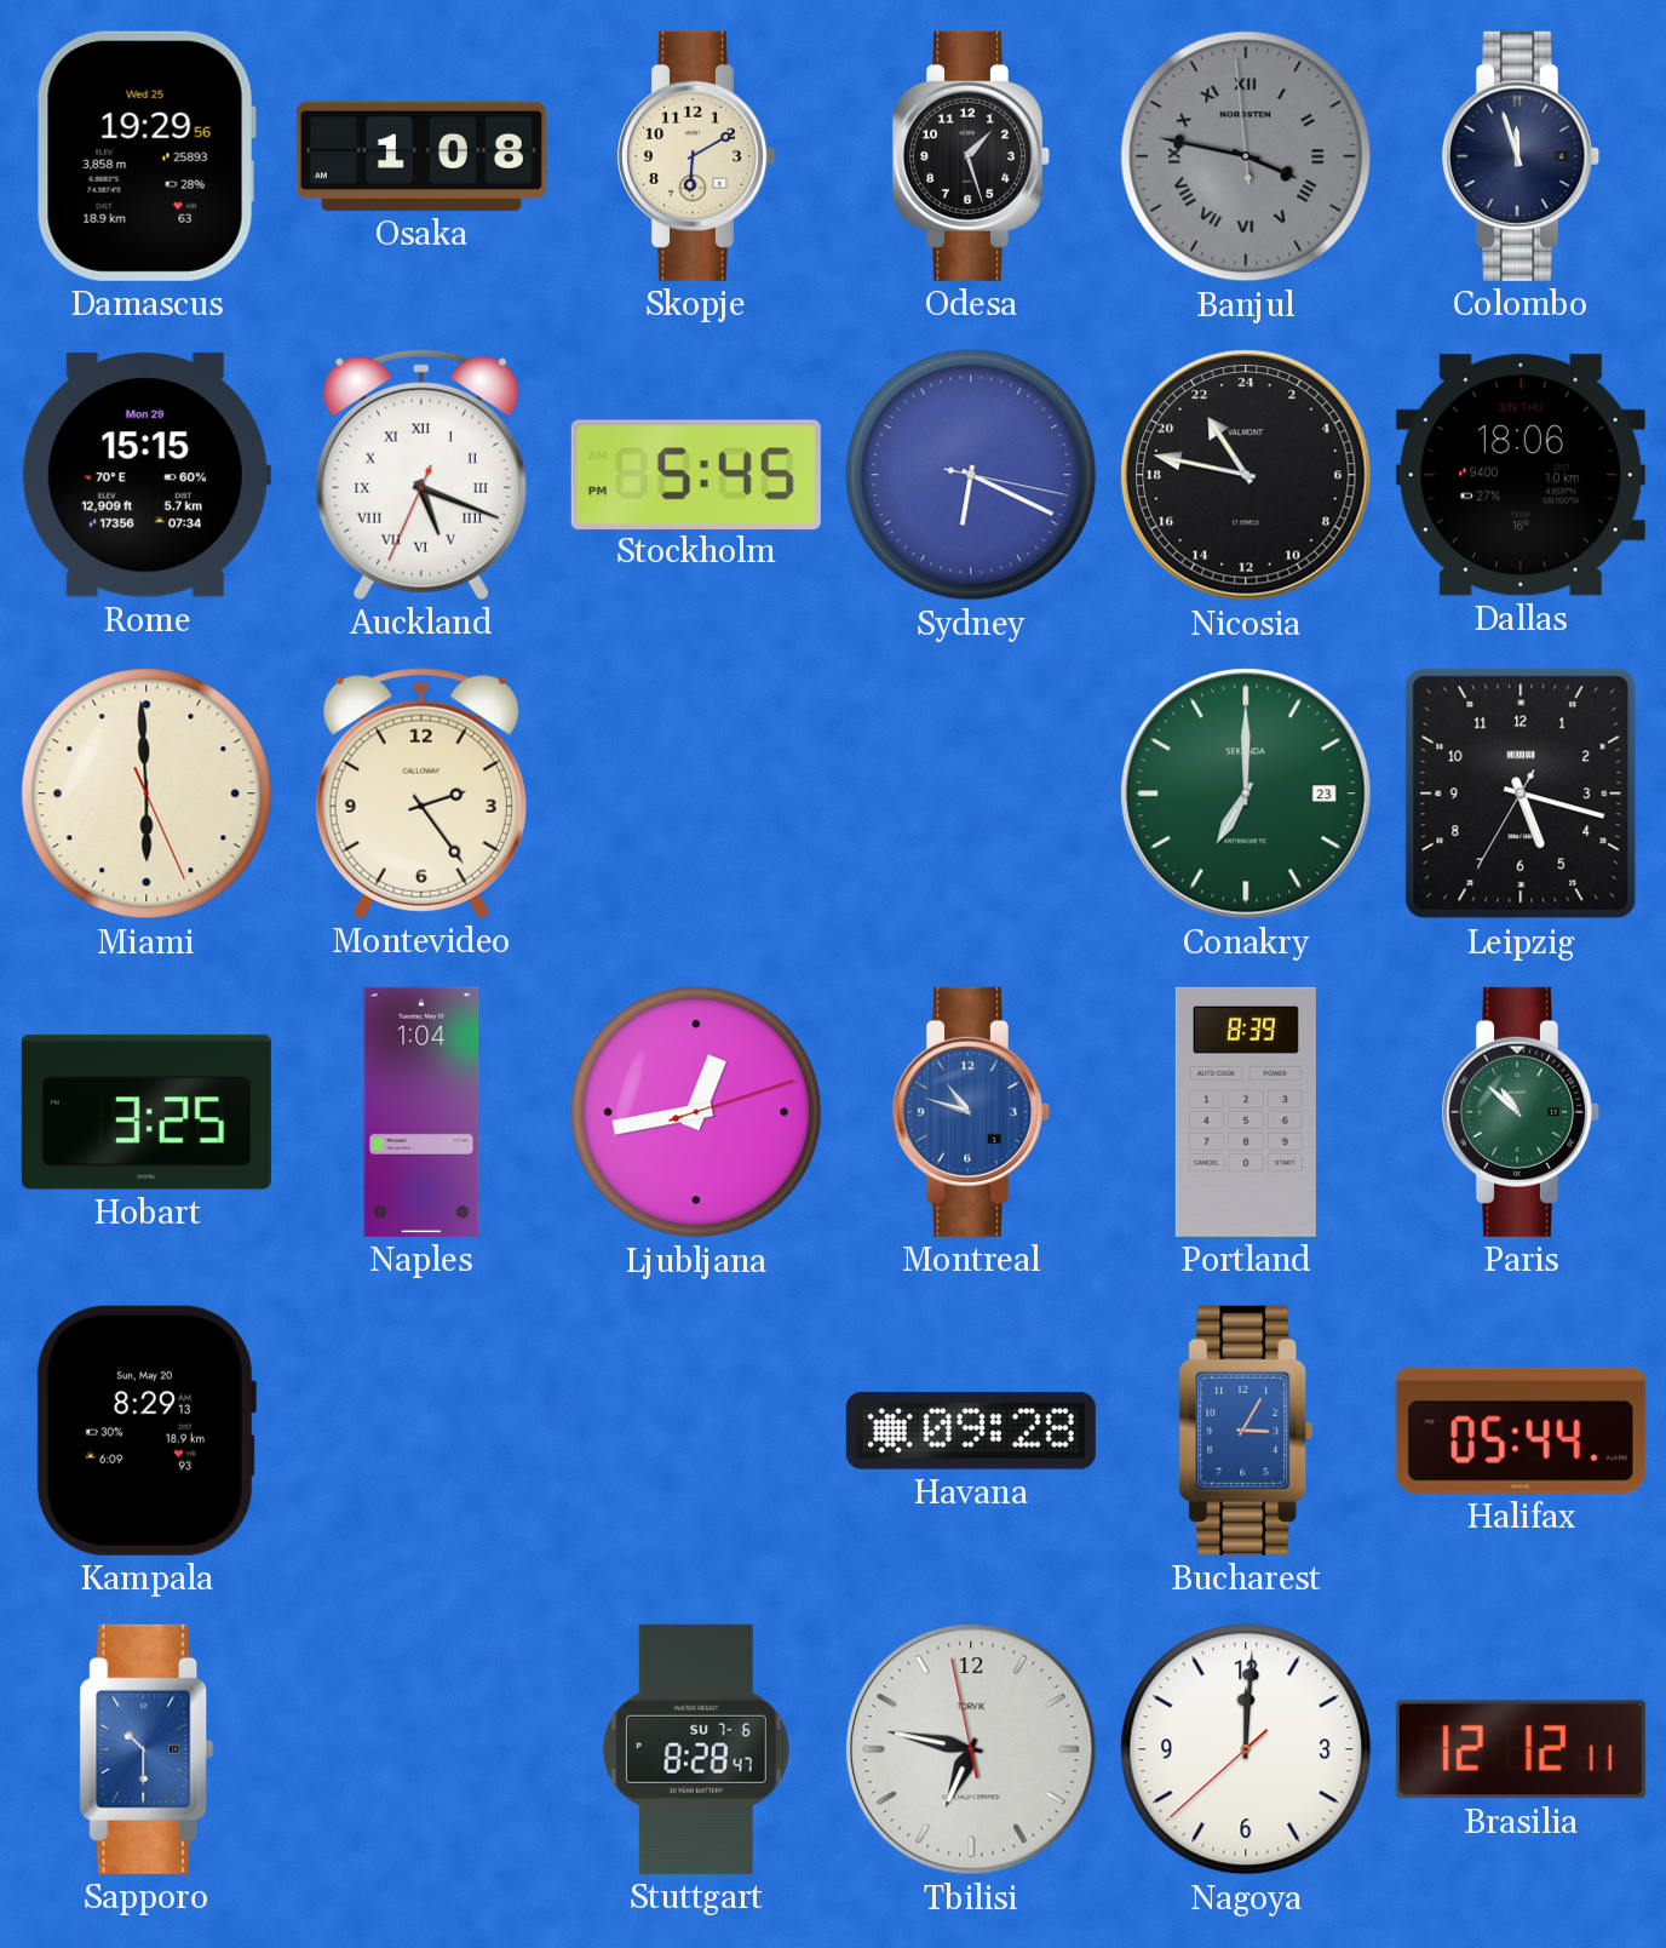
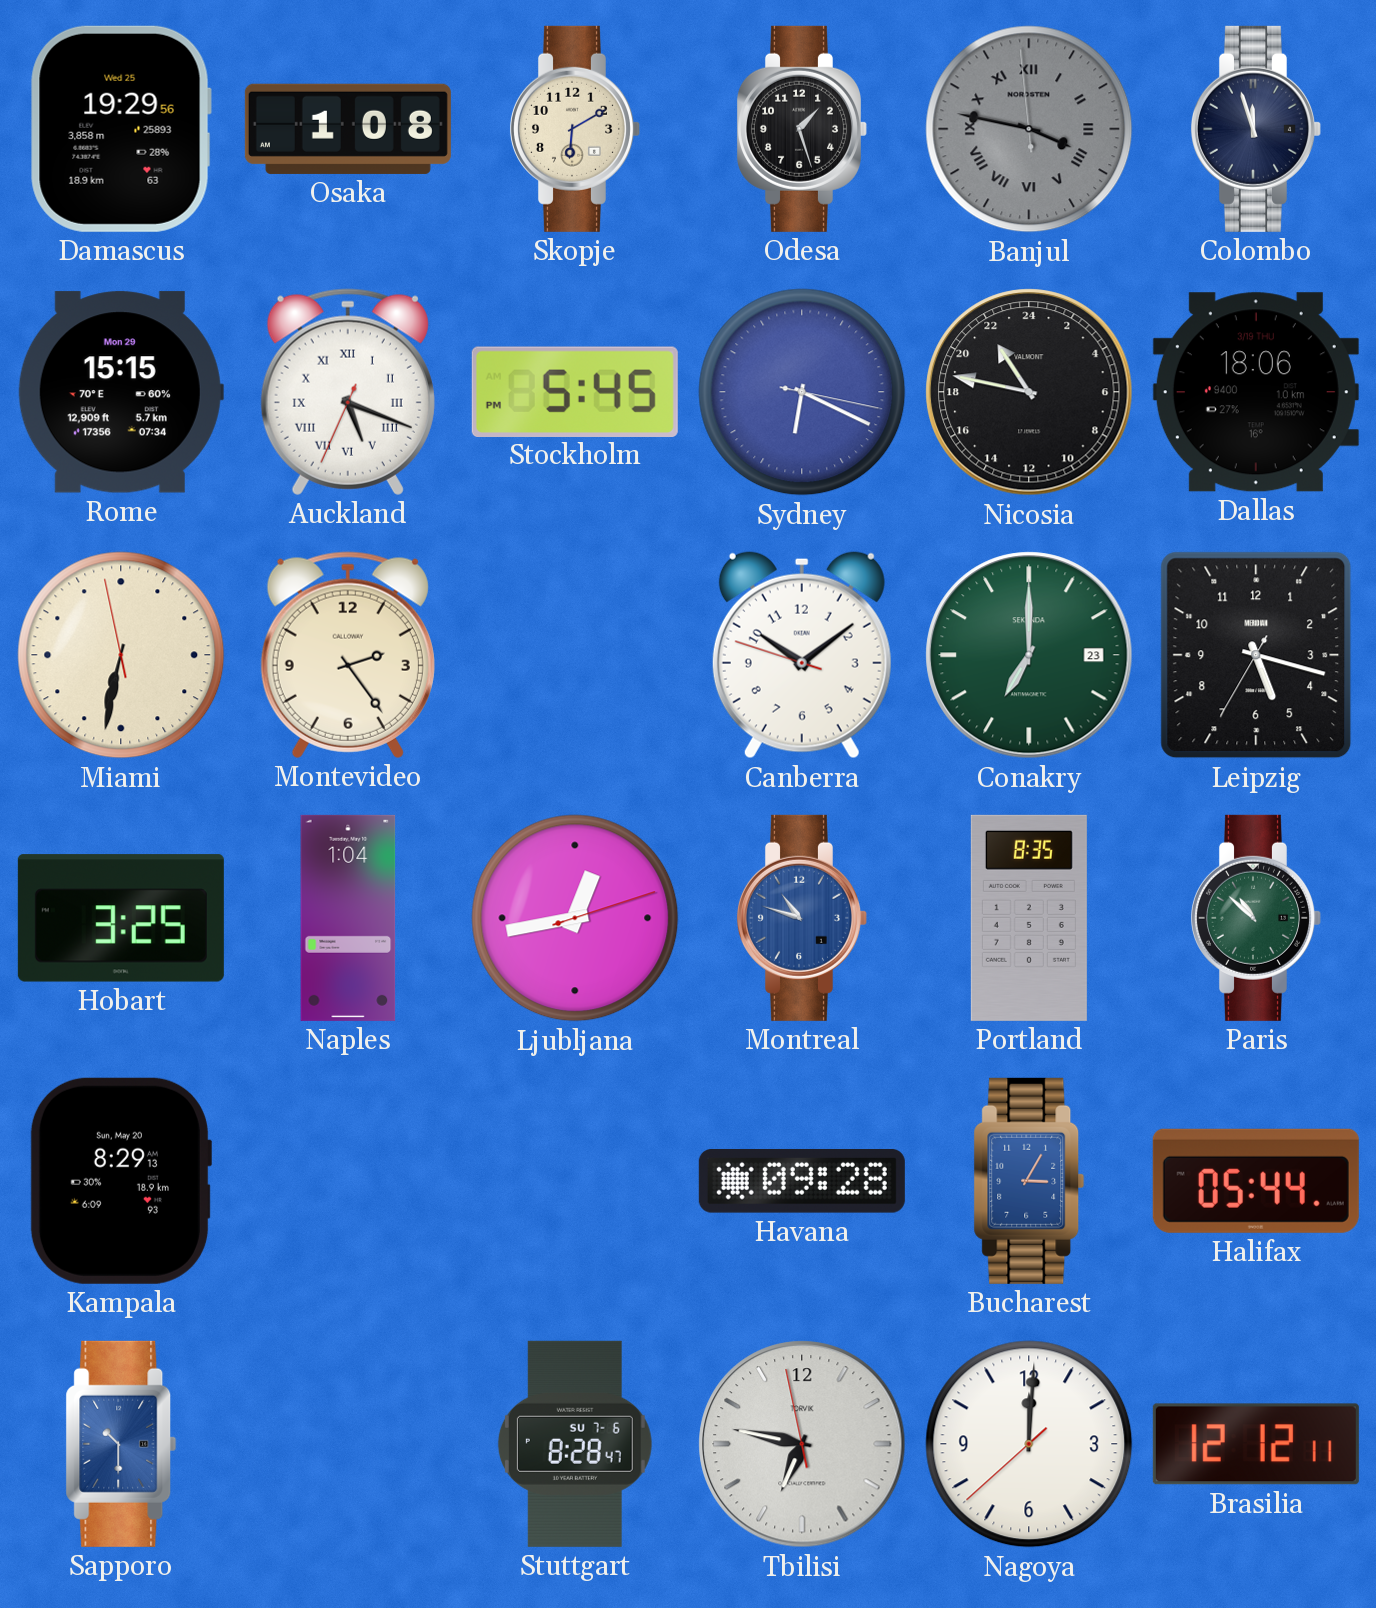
Miami: 5:59 -> 6:31
Canberra: none -> 10:08
Portland: 8:39 -> 8:35
